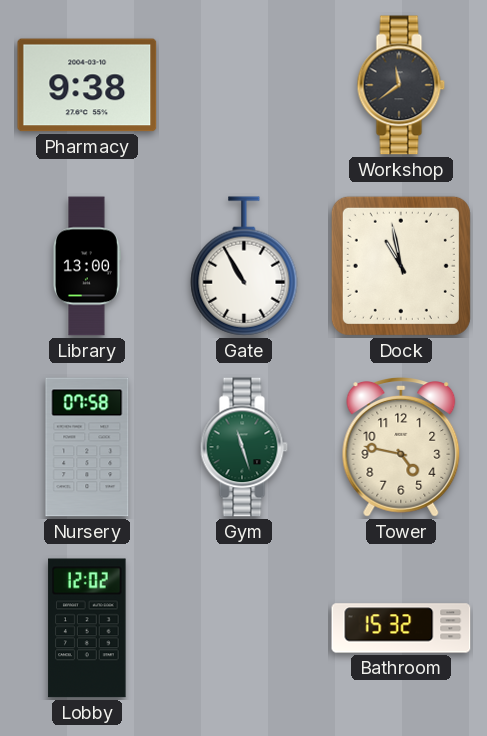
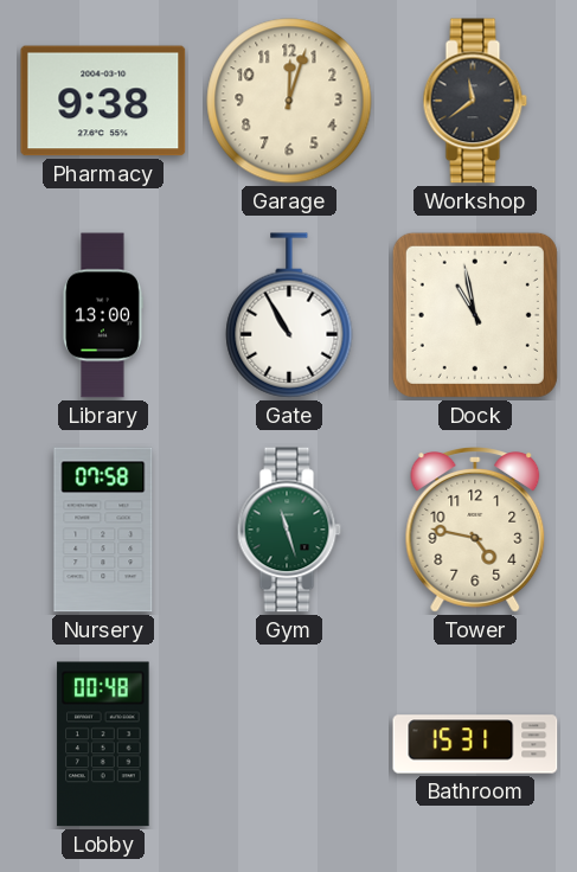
Garage: none -> 12:03
Lobby: 12:02 -> 00:48
Bathroom: 15:32 -> 15:31
